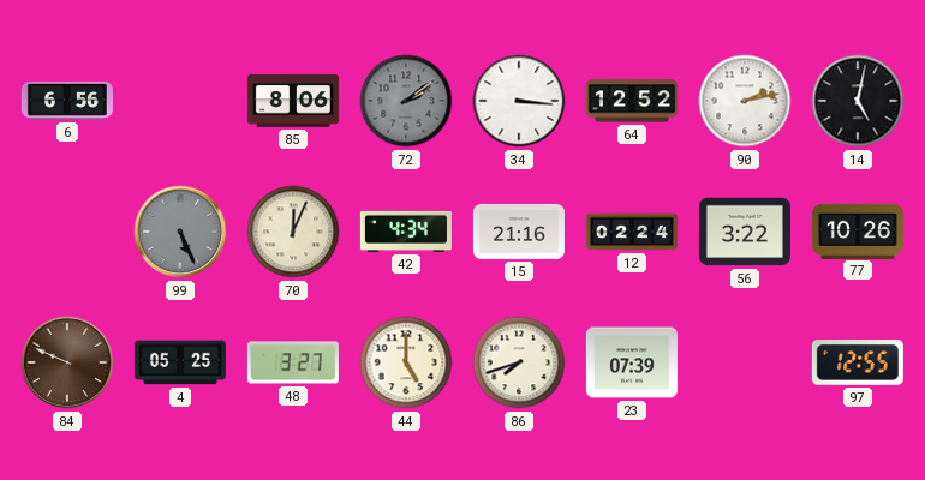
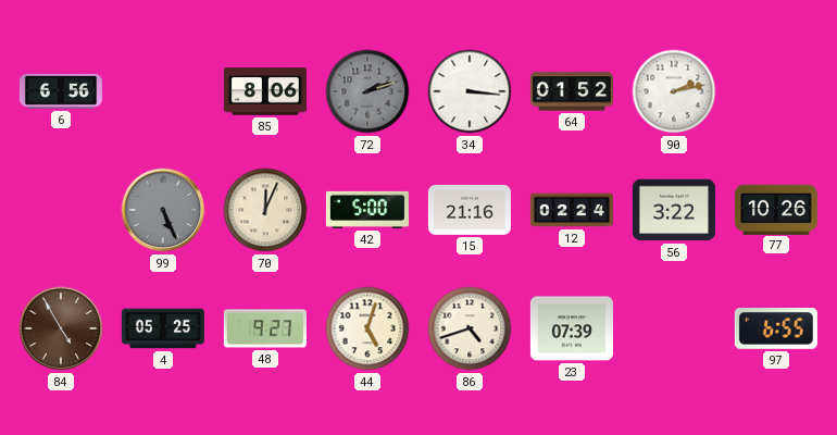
72: 2:09 -> 2:12
64: 12:52 -> 01:52
14: 5:02 -> none
42: 4:34 -> 5:00
84: 9:49 -> 4:55
48: 3:27 -> 9:27
44: 5:00 -> 5:03
86: 7:42 -> 4:42
97: 12:55 -> 6:55
